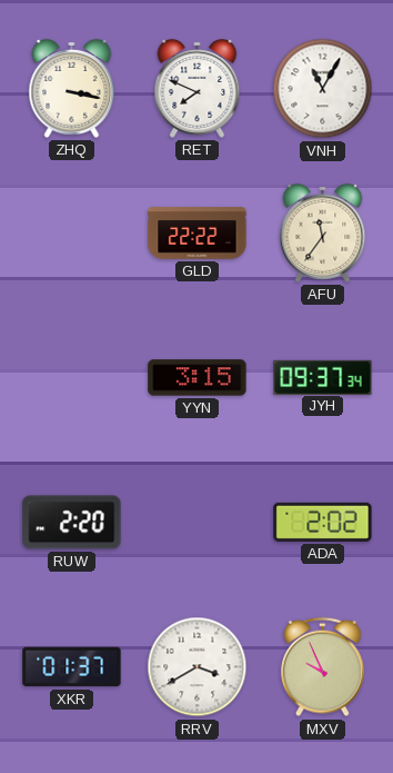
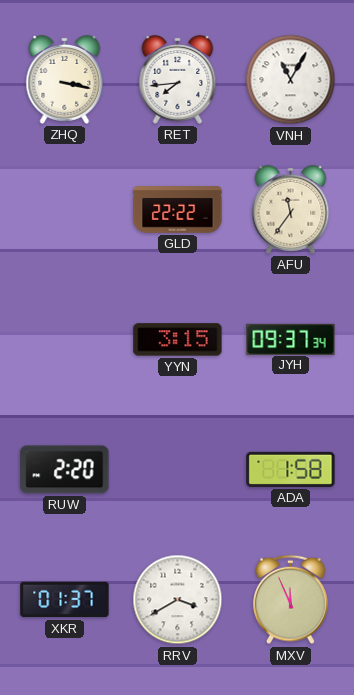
RET: 7:49 -> 7:44
ADA: 2:02 -> 1:58
MXV: 9:56 -> 11:56
